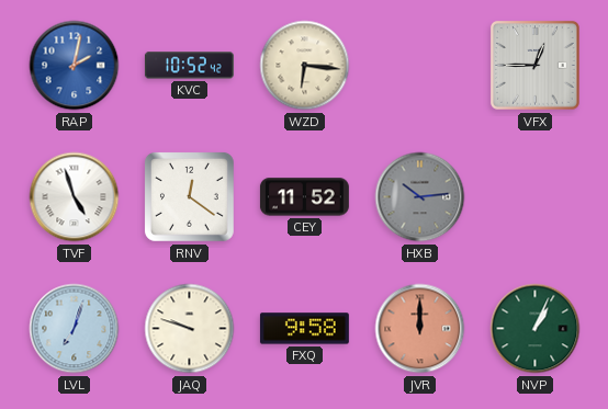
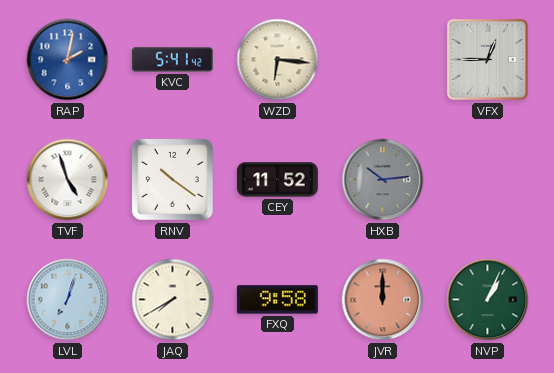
KVC: 10:52 -> 5:41
RNV: 12:21 -> 10:21
JAQ: 9:48 -> 7:40
